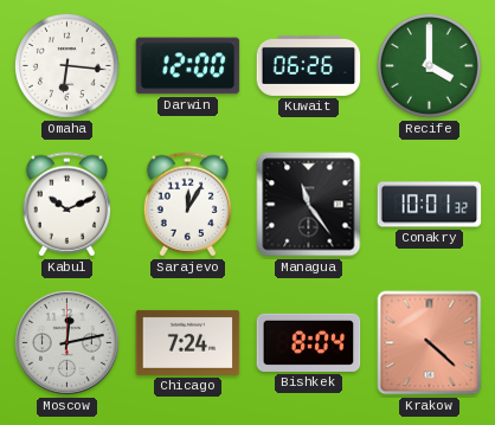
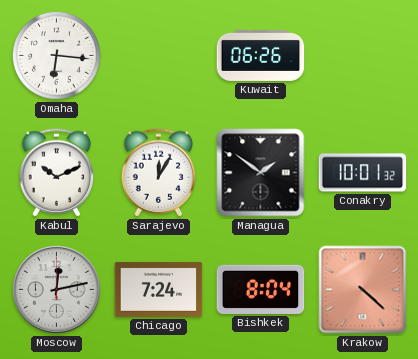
Darwin: 12:00 -> none
Recife: 4:00 -> none
Managua: 11:24 -> 1:51
